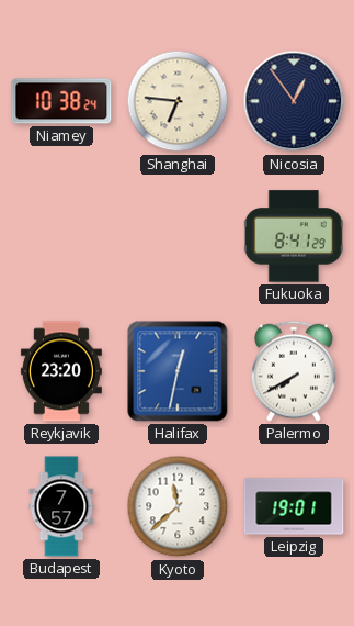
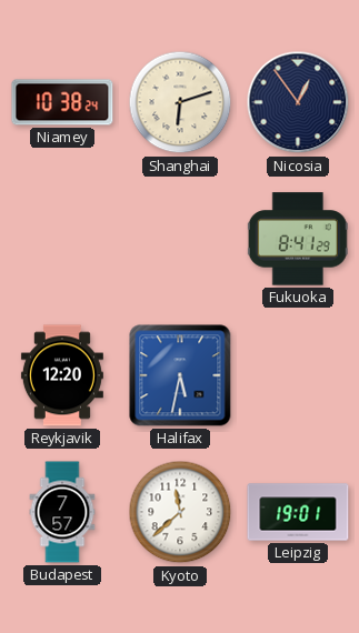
Shanghai: 6:46 -> 6:12
Reykjavik: 23:20 -> 12:20
Halifax: 12:32 -> 5:32
Palermo: 7:40 -> none
